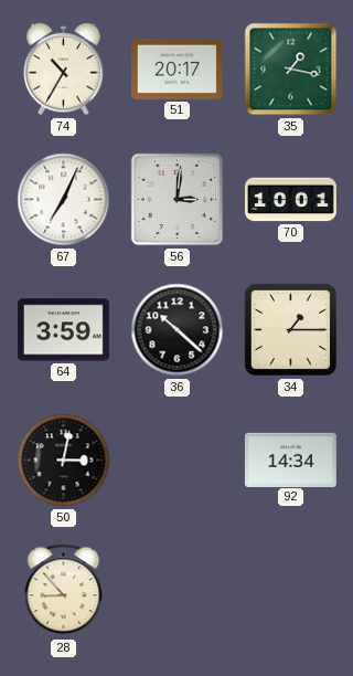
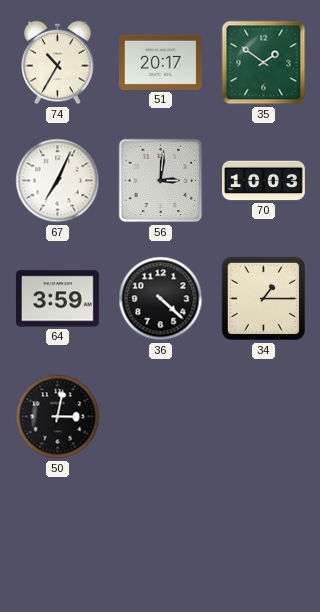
35: 1:17 -> 1:51
70: 10:01 -> 10:03
36: 10:22 -> 4:22
92: 14:34 -> none
28: 8:53 -> none
